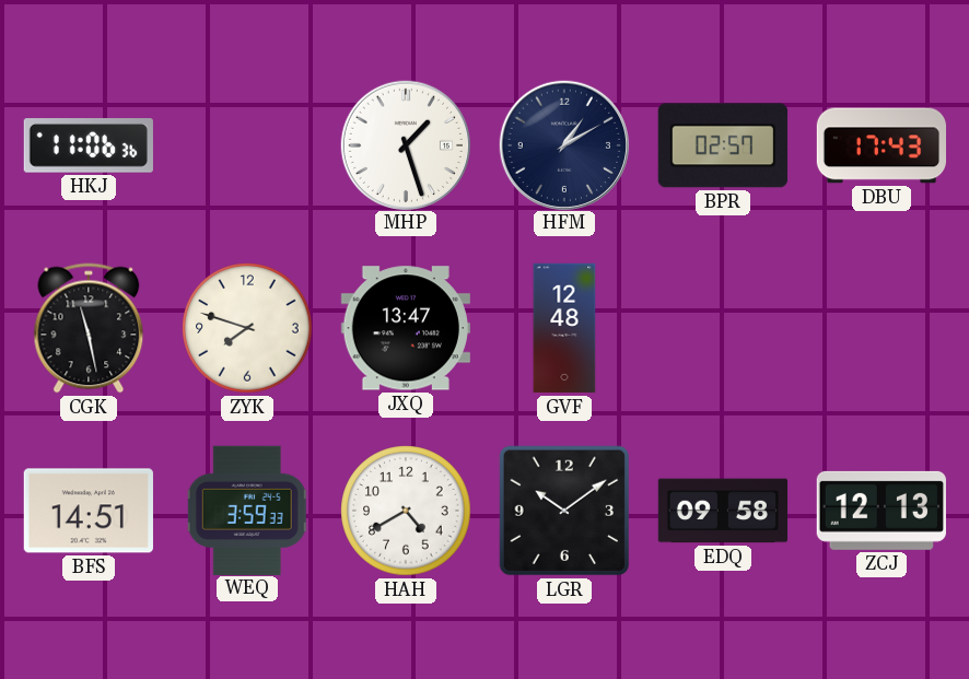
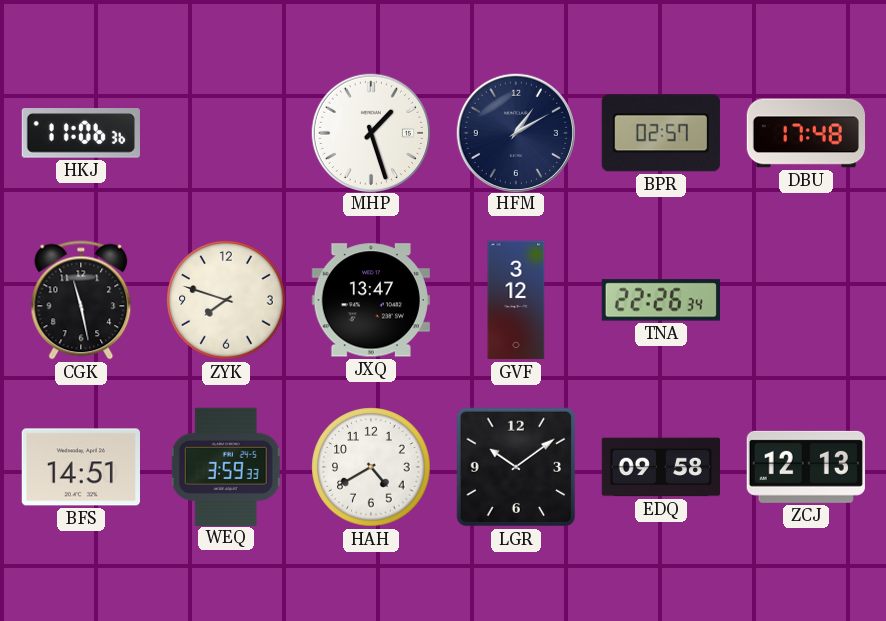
DBU: 17:43 -> 17:48
GVF: 12:48 -> 3:12
TNA: none -> 22:26
